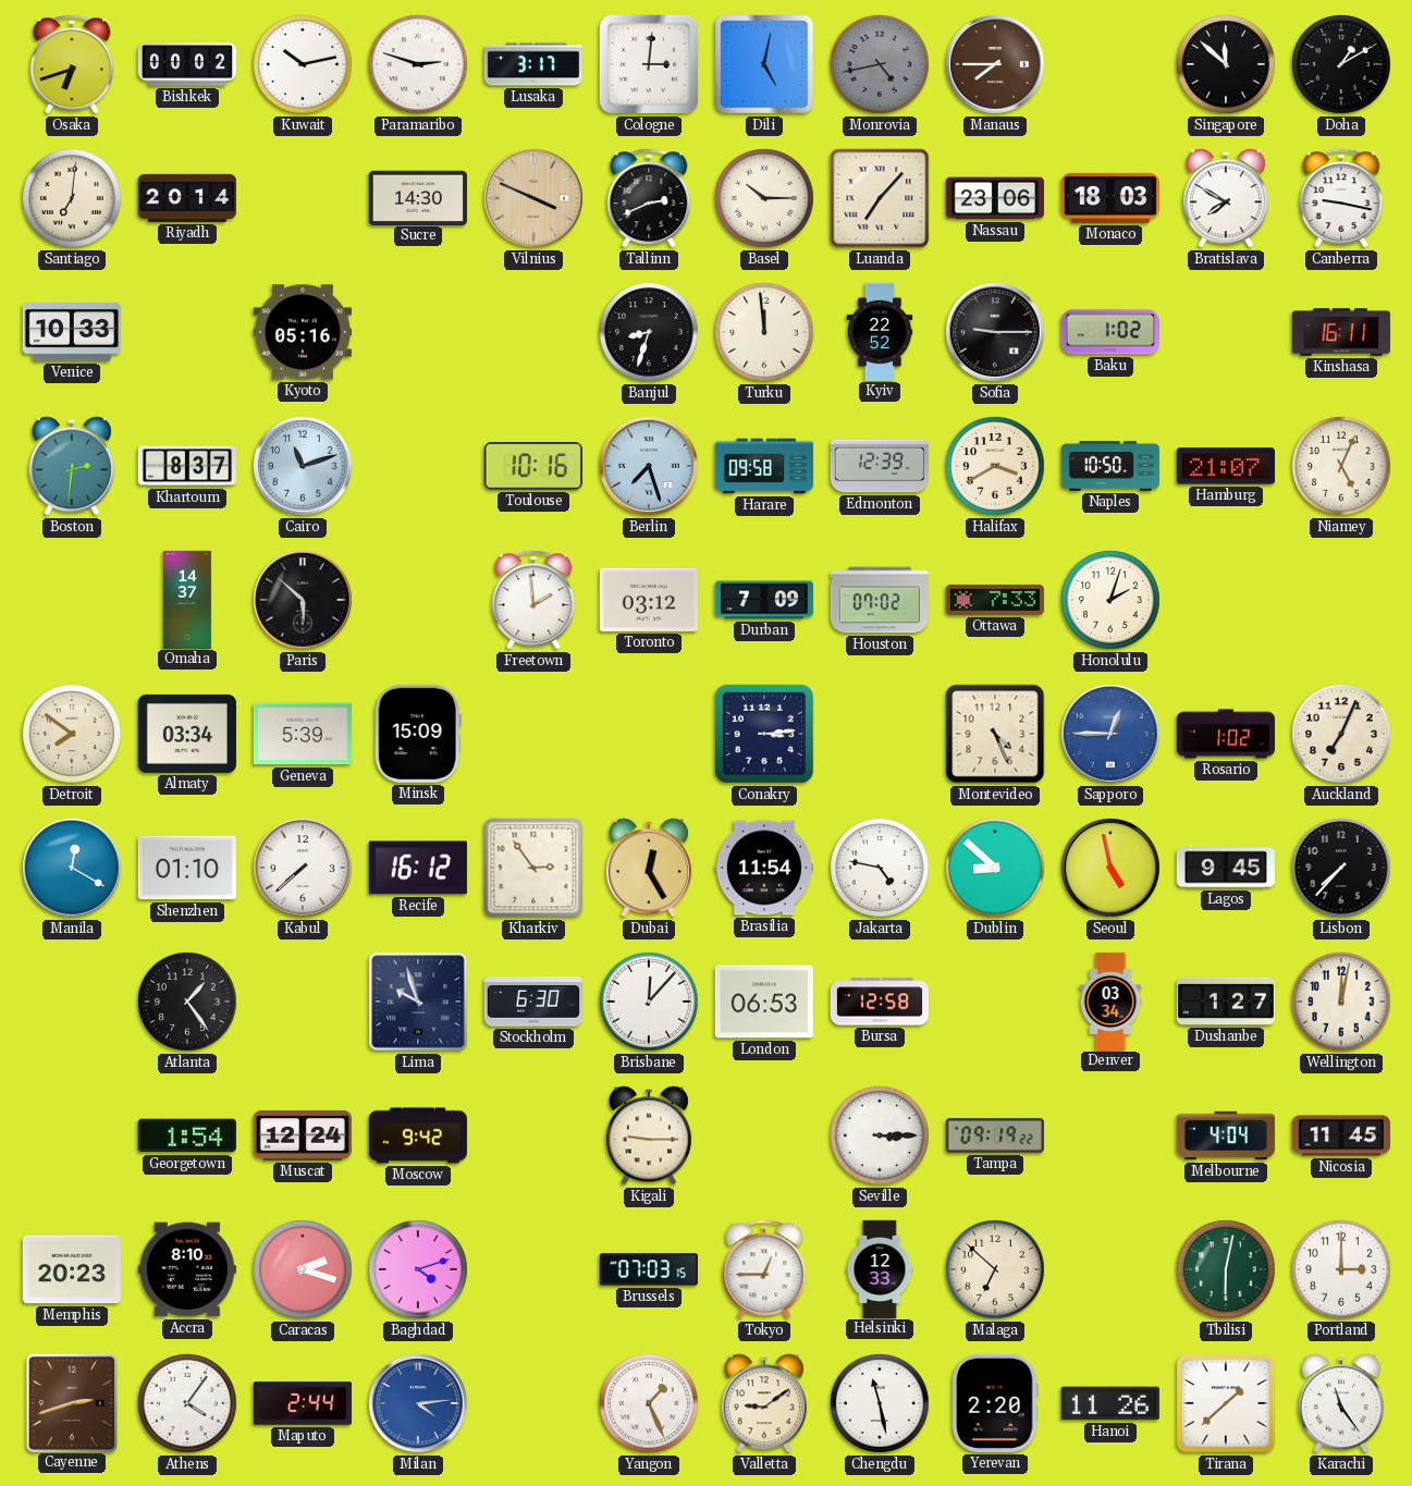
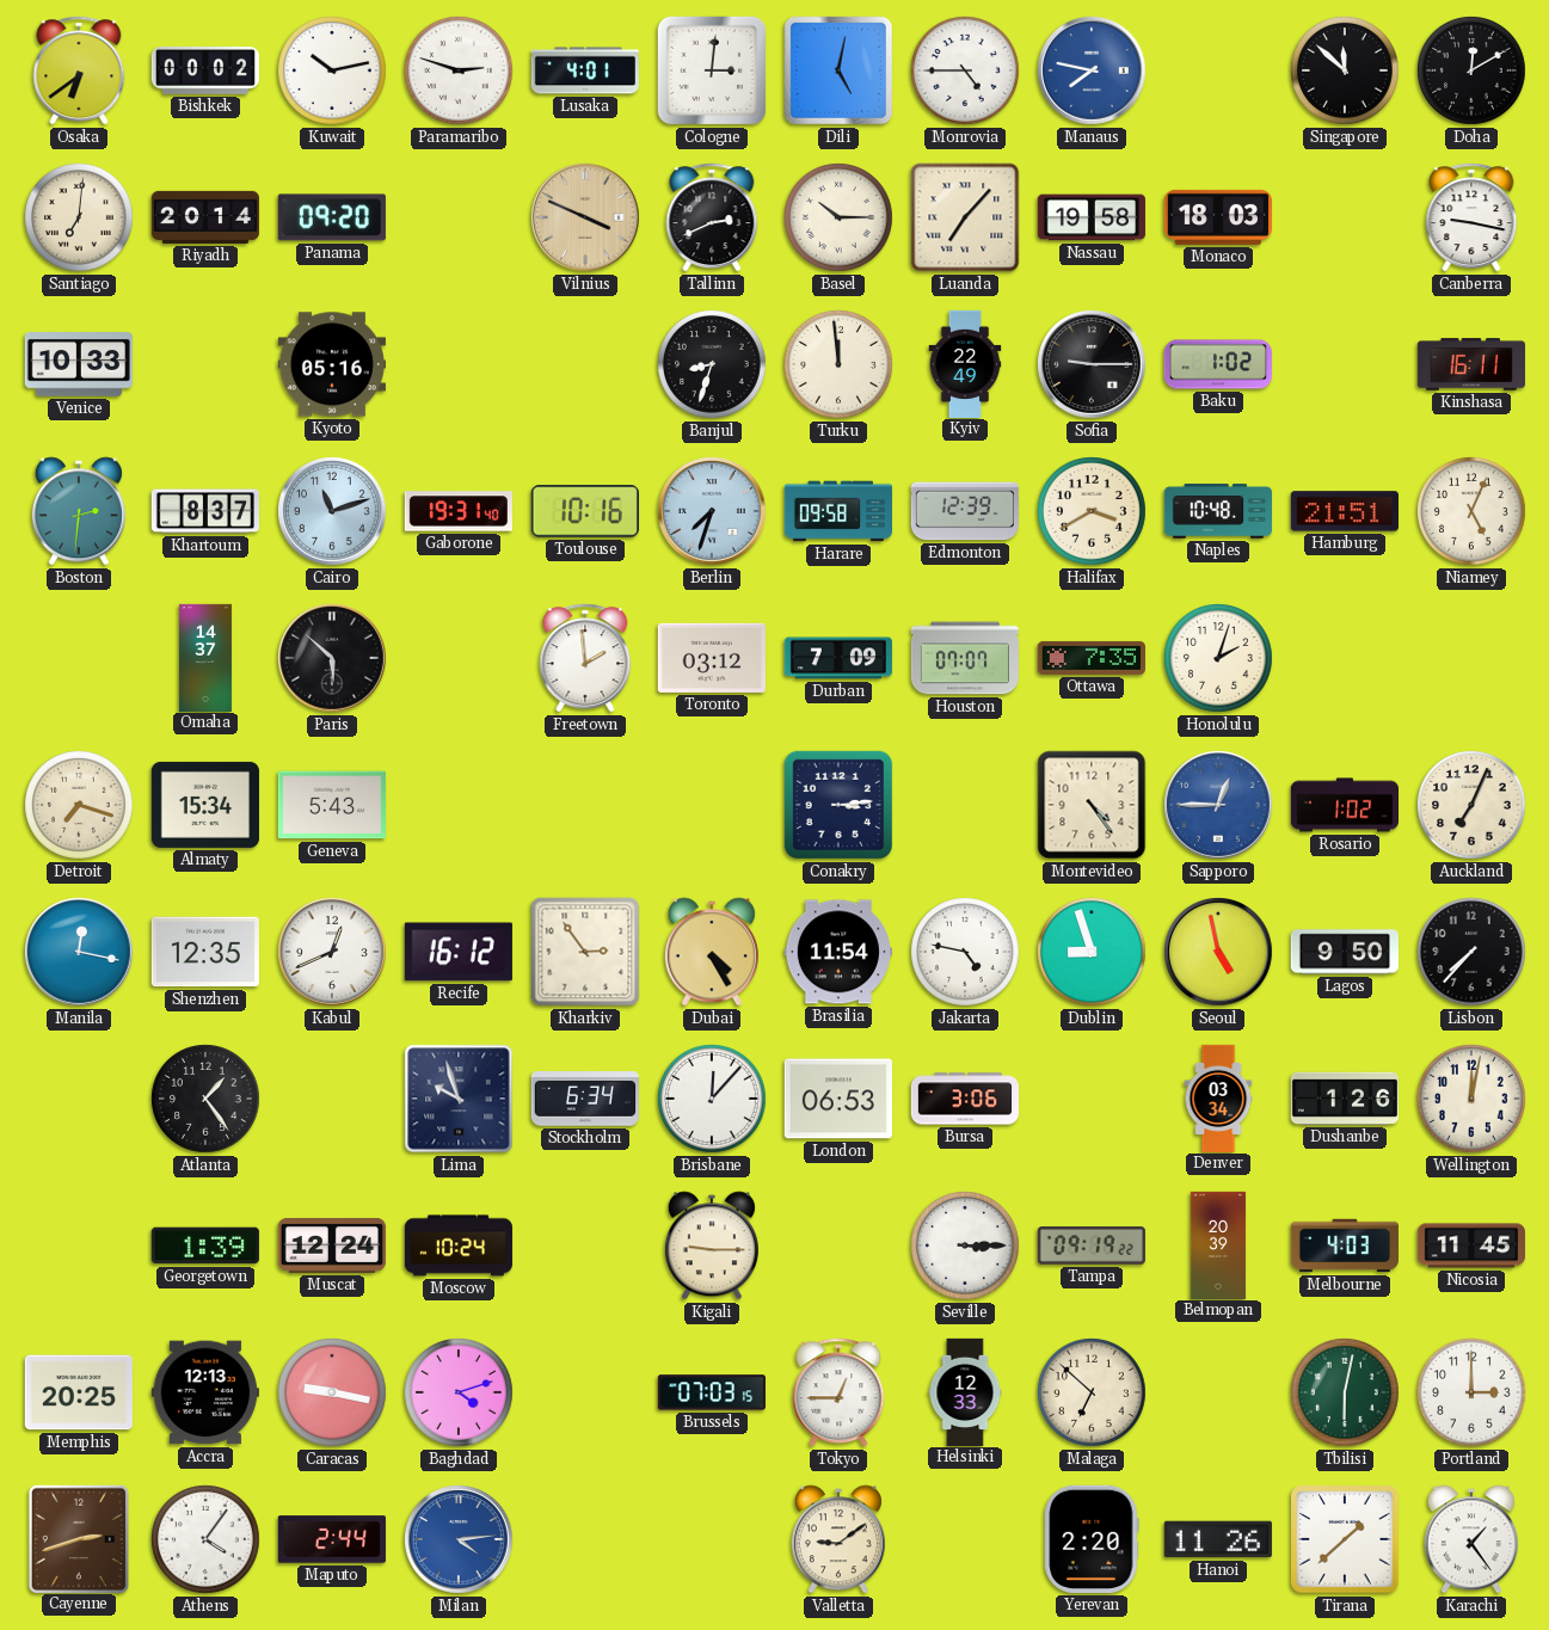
Osaka: 6:42 -> 6:39
Lusaka: 3:17 -> 4:01
Monrovia: 4:43 -> 4:45
Monrovia dial: grey -> white
Manaus: 7:45 -> 7:47
Manaus dial: brown -> blue
Doha: 1:10 -> 12:10
Panama: none -> 09:20
Sucre: 14:30 -> none
Nassau: 23:06 -> 19:58
Bratislava: 7:50 -> none
Kyiv: 22:52 -> 22:49
Gaborone: none -> 19:31
Berlin: 7:27 -> 7:33
Naples: 10:50 -> 10:48
Hamburg: 21:07 -> 21:51
Houston: 07:02 -> 07:07
Ottawa: 7:33 -> 7:35
Detroit: 7:51 -> 7:18
Almaty: 03:34 -> 15:34
Geneva: 5:39 -> 5:43
Minsk: 15:09 -> none
Montevideo: 4:26 -> 4:24
Manila: 12:20 -> 12:17
Shenzhen: 01:10 -> 12:35
Kabul: 7:38 -> 12:41
Dubai: 12:25 -> 4:25
Dublin: 8:52 -> 8:57
Lagos: 9:45 -> 9:50
Stockholm: 6:30 -> 6:34
Bursa: 12:58 -> 3:06
Dushanbe: 1:27 -> 1:26
Georgetown: 1:54 -> 1:39
Moscow: 9:42 -> 10:24
Belmopan: none -> 20:39
Melbourne: 4:04 -> 4:03
Memphis: 20:23 -> 20:25
Accra: 8:10 -> 12:13
Caracas: 2:18 -> 9:17
Yangon: 1:26 -> none
Chengdu: 11:28 -> none
Karachi: 11:24 -> 1:24
